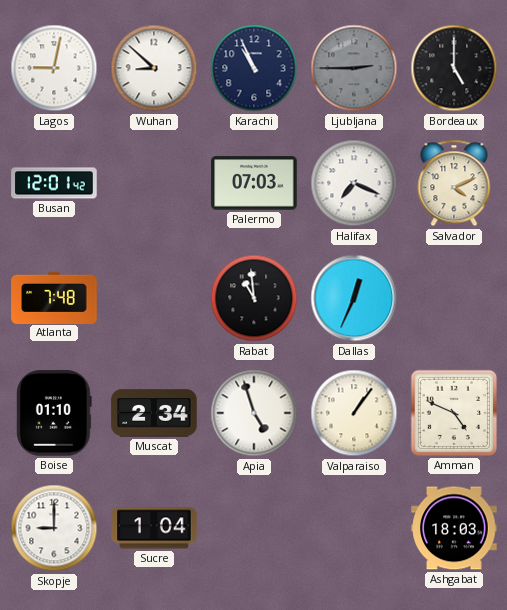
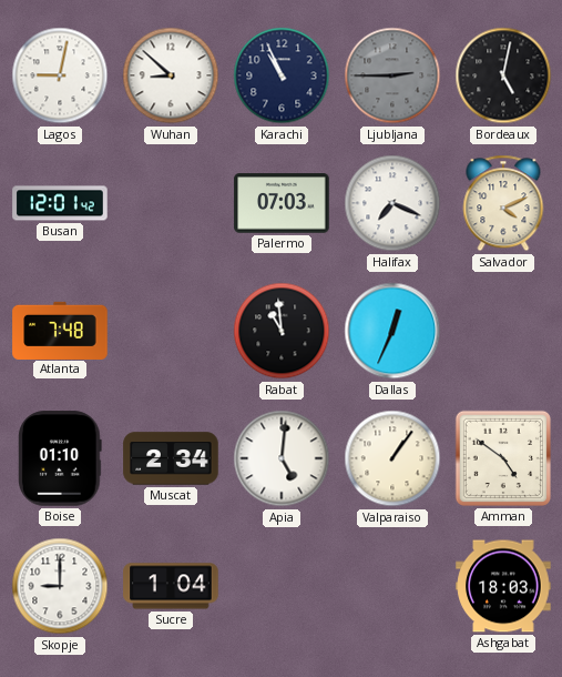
Bordeaux: 5:00 -> 5:02
Apia: 4:57 -> 5:01
Amman: 4:49 -> 4:51
